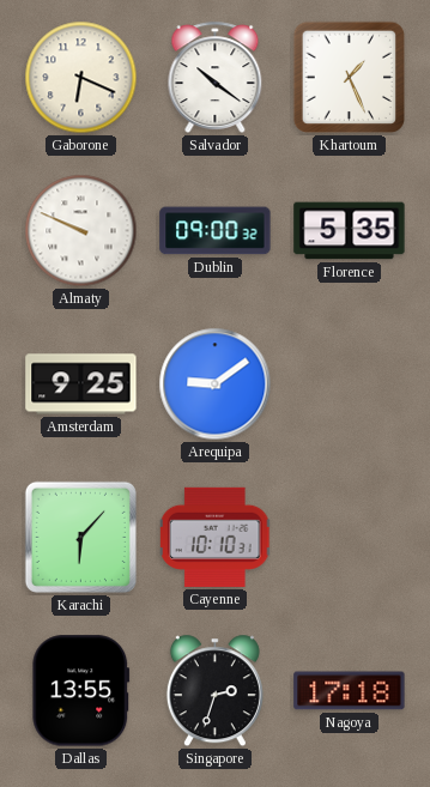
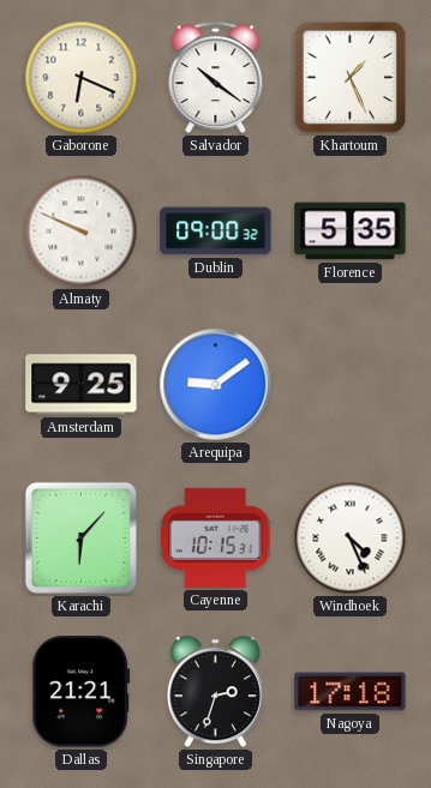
Cayenne: 10:10 -> 10:15
Windhoek: none -> 4:26
Dallas: 13:55 -> 21:21
